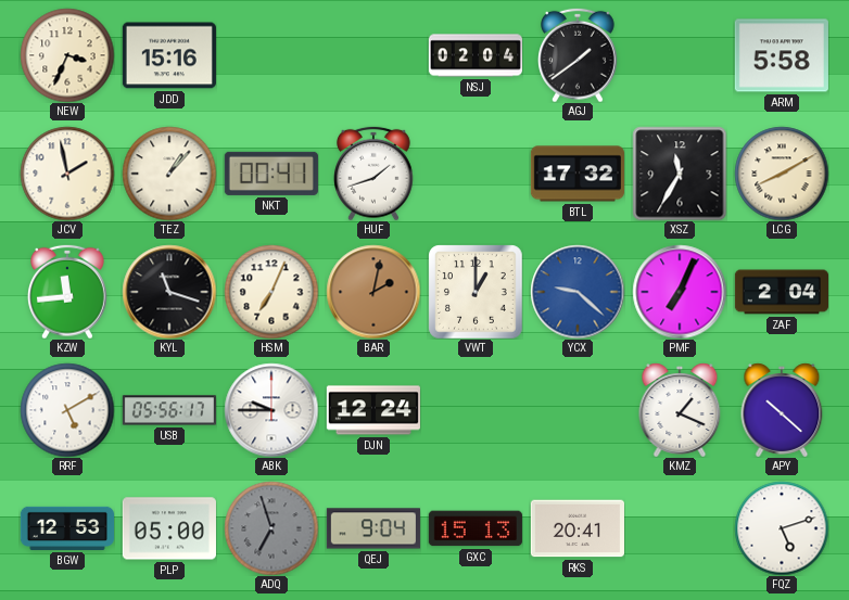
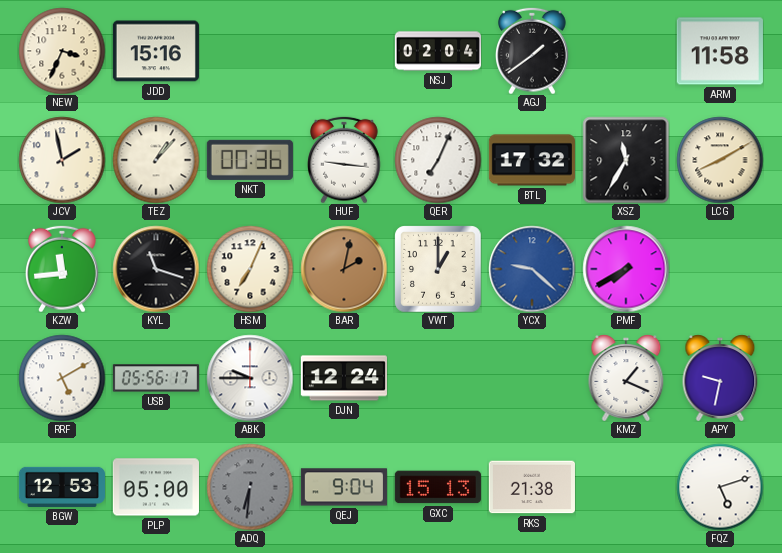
ARM: 5:58 -> 11:58
NKT: 00:41 -> 00:36
HUF: 1:42 -> 9:16
QER: none -> 7:04
PMF: 7:04 -> 7:40
ZAF: 2:04 -> none
APY: 10:22 -> 9:32
ADQ: 6:57 -> 6:31
RKS: 20:41 -> 21:38
